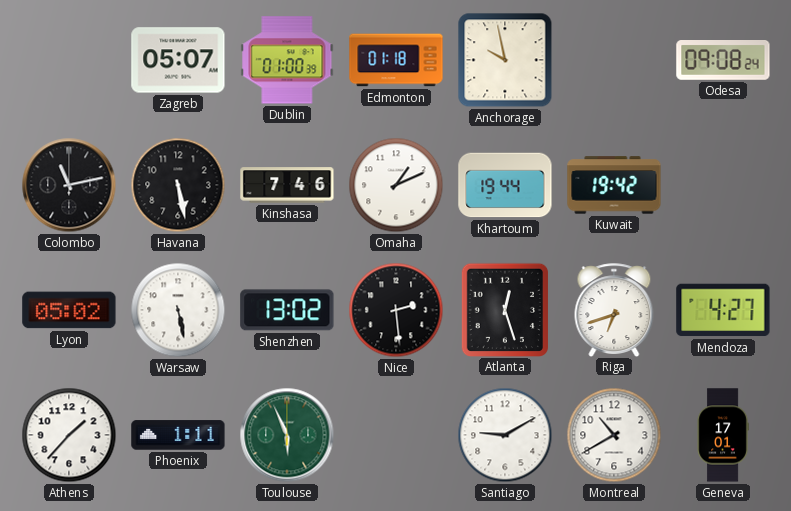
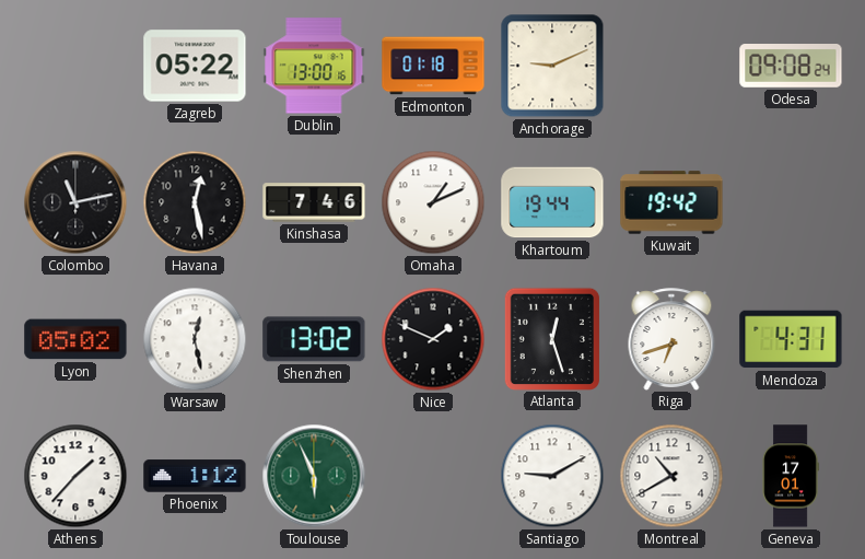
Zagreb: 05:07 -> 05:22
Dublin: 01:00 -> 13:00
Anchorage: 9:58 -> 9:11
Havana: 5:28 -> 12:28
Warsaw: 5:28 -> 12:28
Nice: 2:29 -> 1:49
Mendoza: 4:27 -> 4:31
Phoenix: 1:11 -> 1:12
